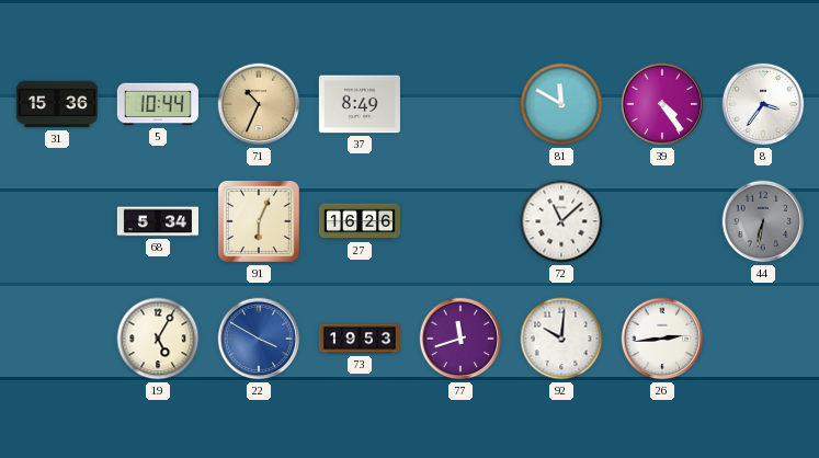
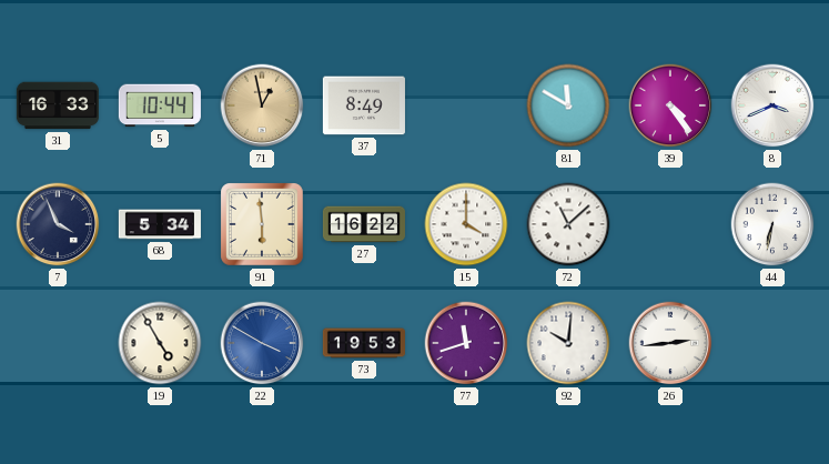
31: 15:36 -> 16:33
71: 10:34 -> 12:58
8: 3:36 -> 3:41
7: none -> 3:56
91: 6:04 -> 5:59
27: 16:26 -> 16:22
15: none -> 4:00
44 dial: grey -> white
19: 5:05 -> 4:55
